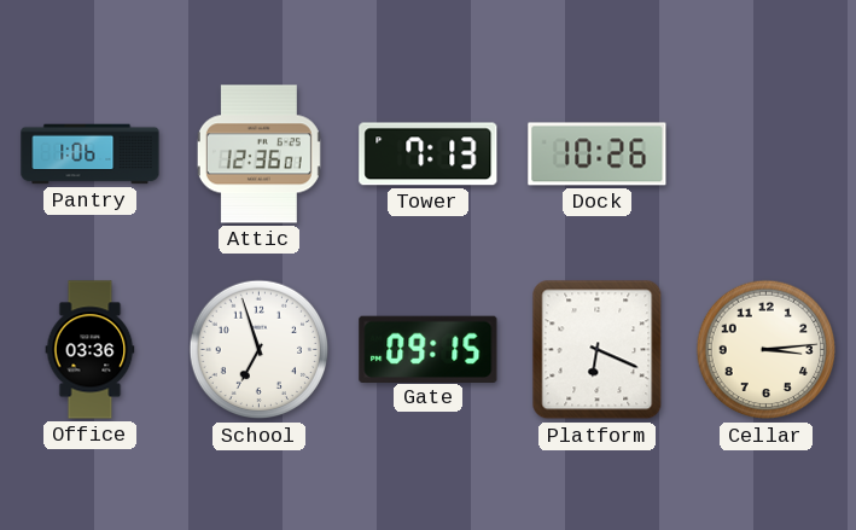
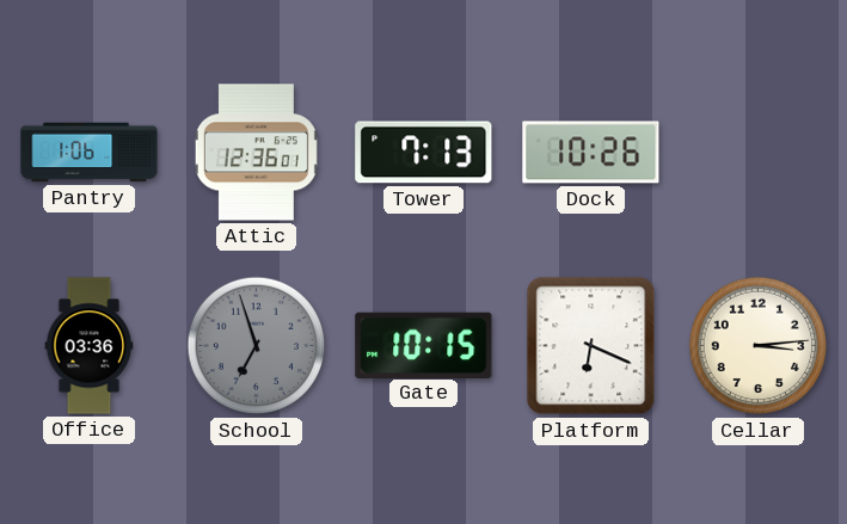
School dial: white -> grey
Gate: 09:15 -> 10:15
